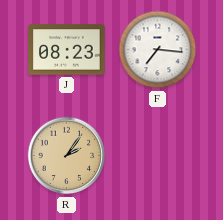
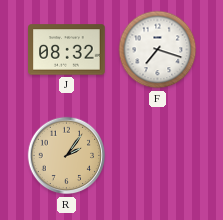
J: 08:23 -> 08:32
F: 7:16 -> 7:18
